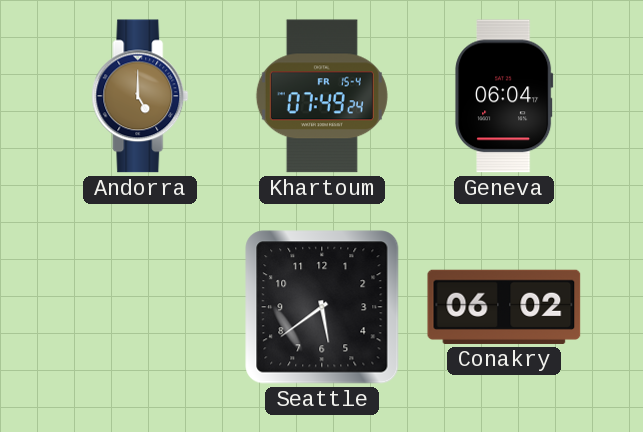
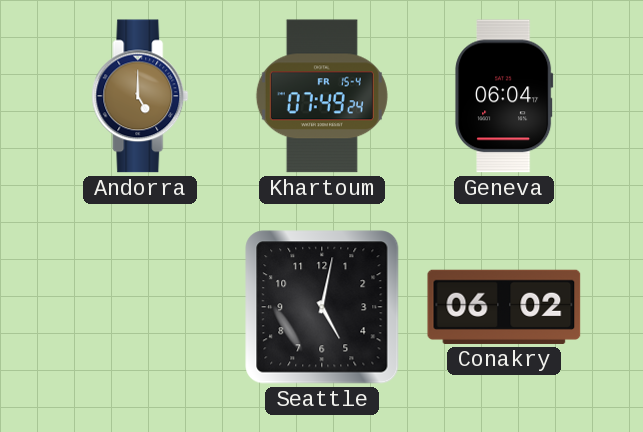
Seattle: 5:39 -> 5:02
